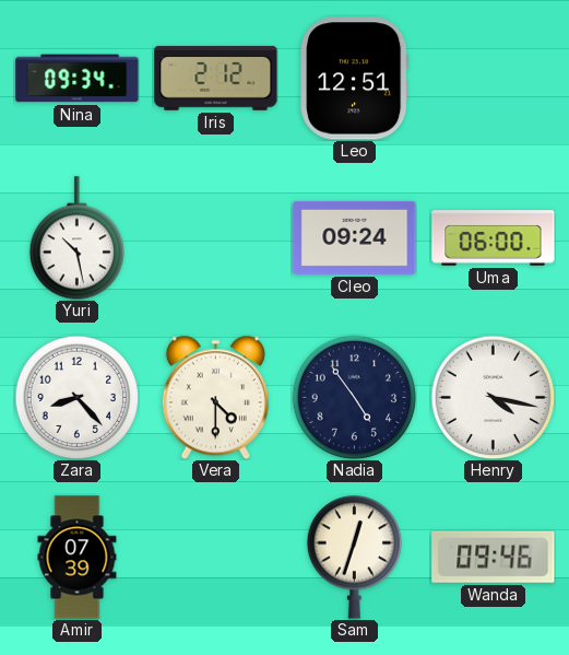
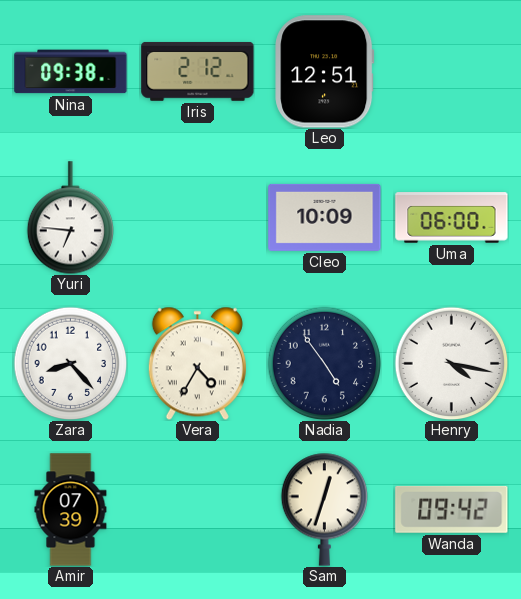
Nina: 09:34 -> 09:38
Yuri: 10:28 -> 6:46
Cleo: 09:24 -> 10:09
Vera: 4:30 -> 4:35
Wanda: 09:46 -> 09:42
